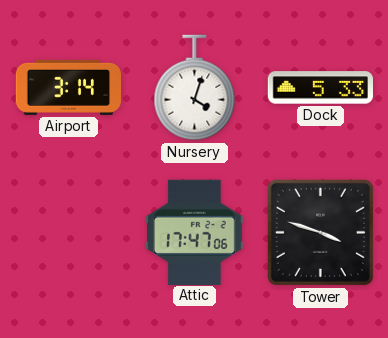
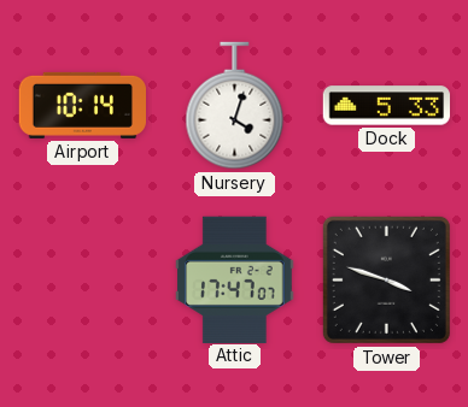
Airport: 3:14 -> 10:14
Attic: 17:47:06 -> 17:47:07
